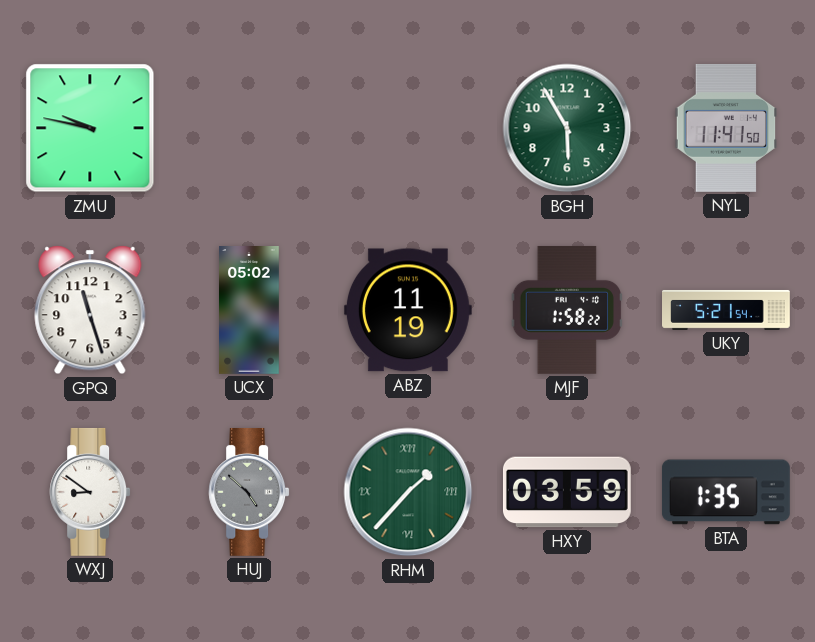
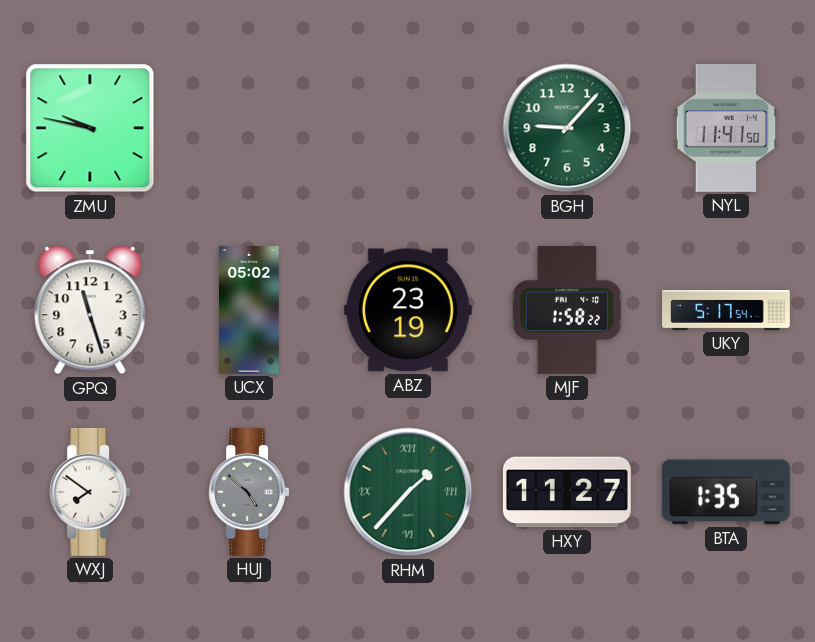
BGH: 5:55 -> 9:07
ABZ: 11:19 -> 23:19
UKY: 5:21 -> 5:17
WXJ: 8:51 -> 7:51
HXY: 03:59 -> 11:27
